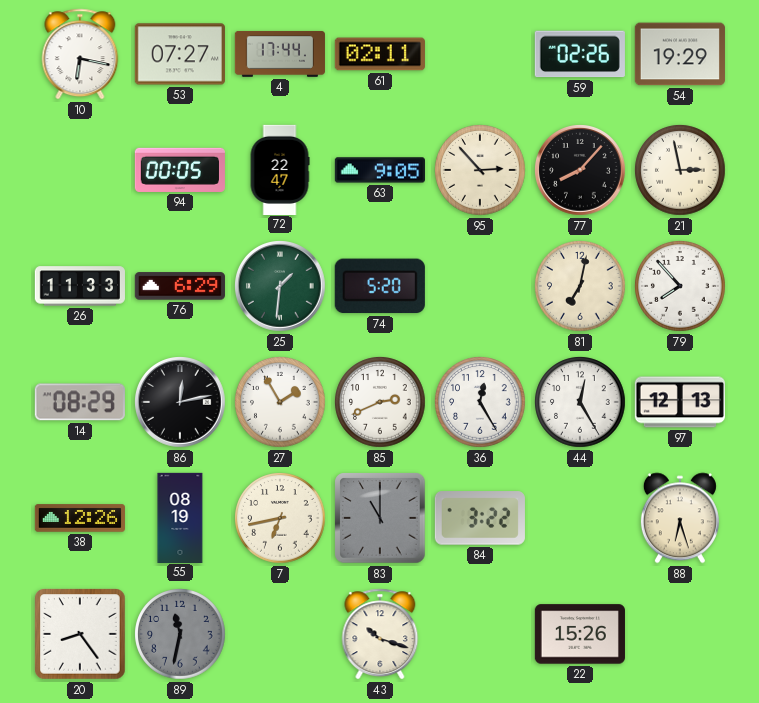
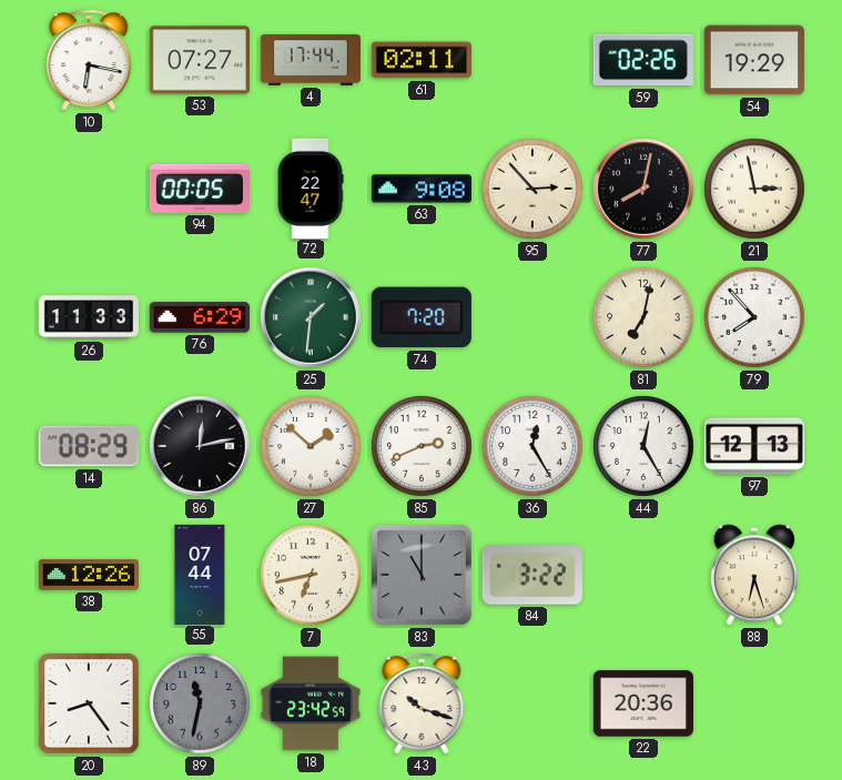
63: 9:05 -> 9:08
77: 8:07 -> 8:02
74: 5:20 -> 7:20
27: 1:55 -> 1:52
55: 08:19 -> 07:44
18: none -> 23:42
22: 15:26 -> 20:36
